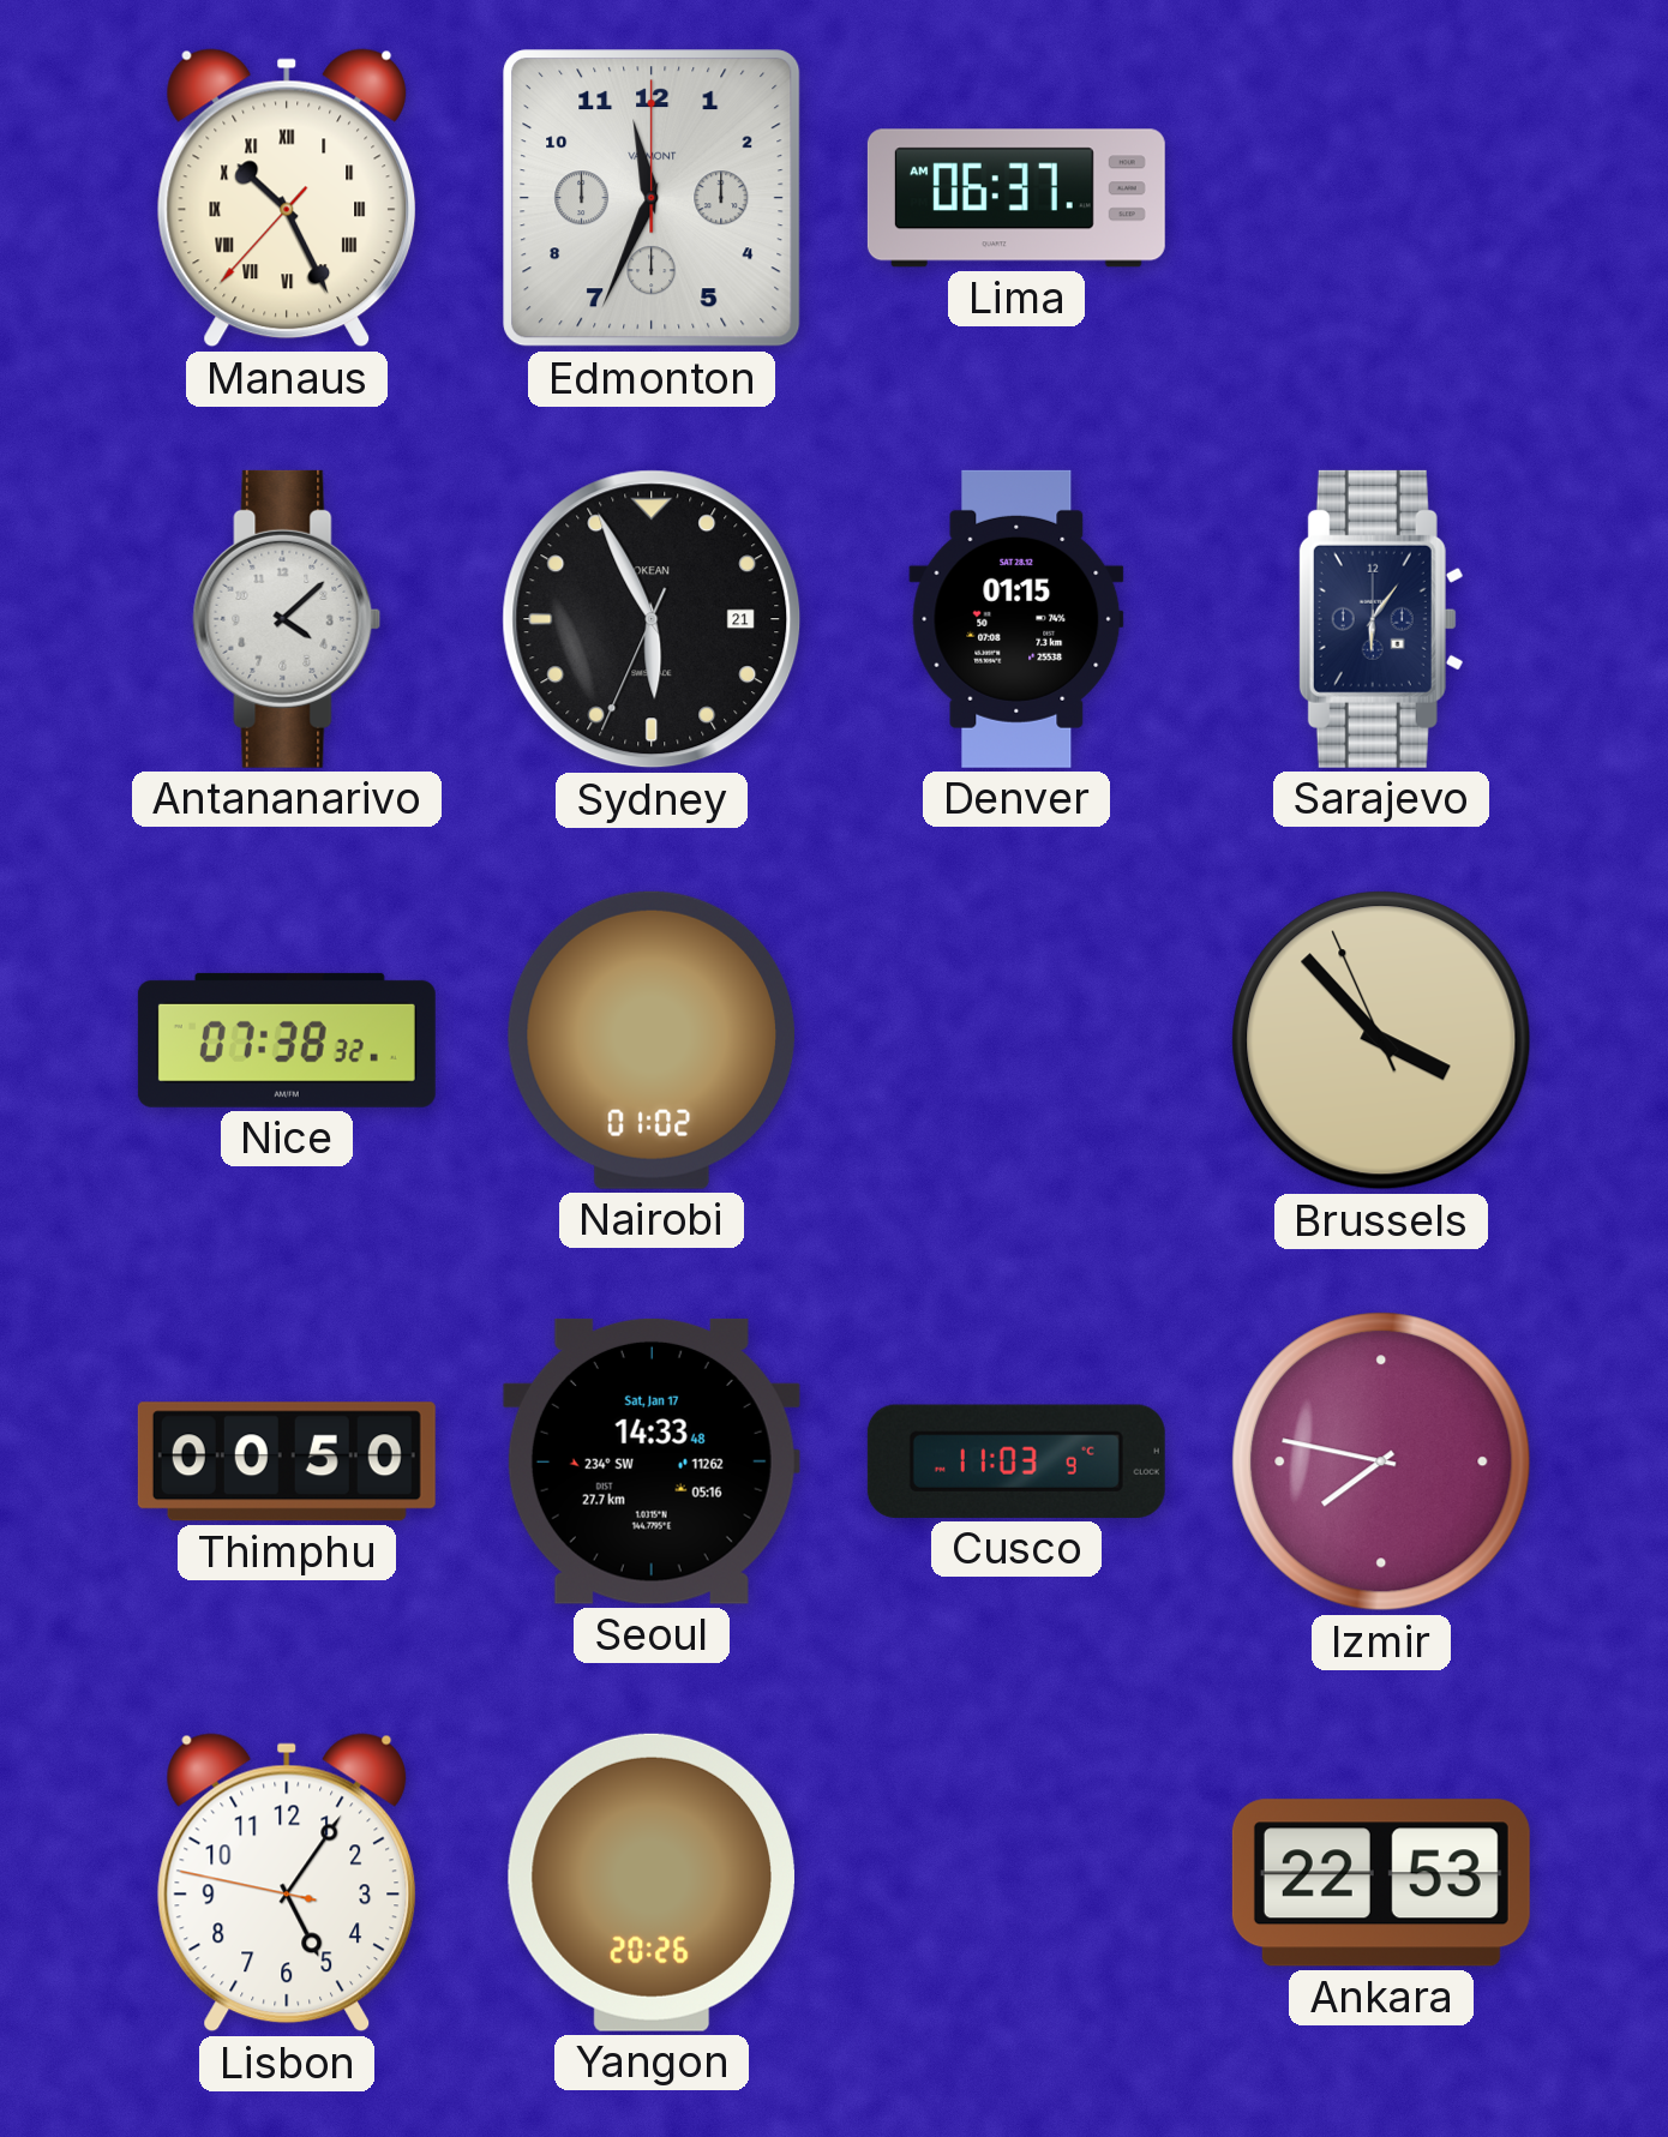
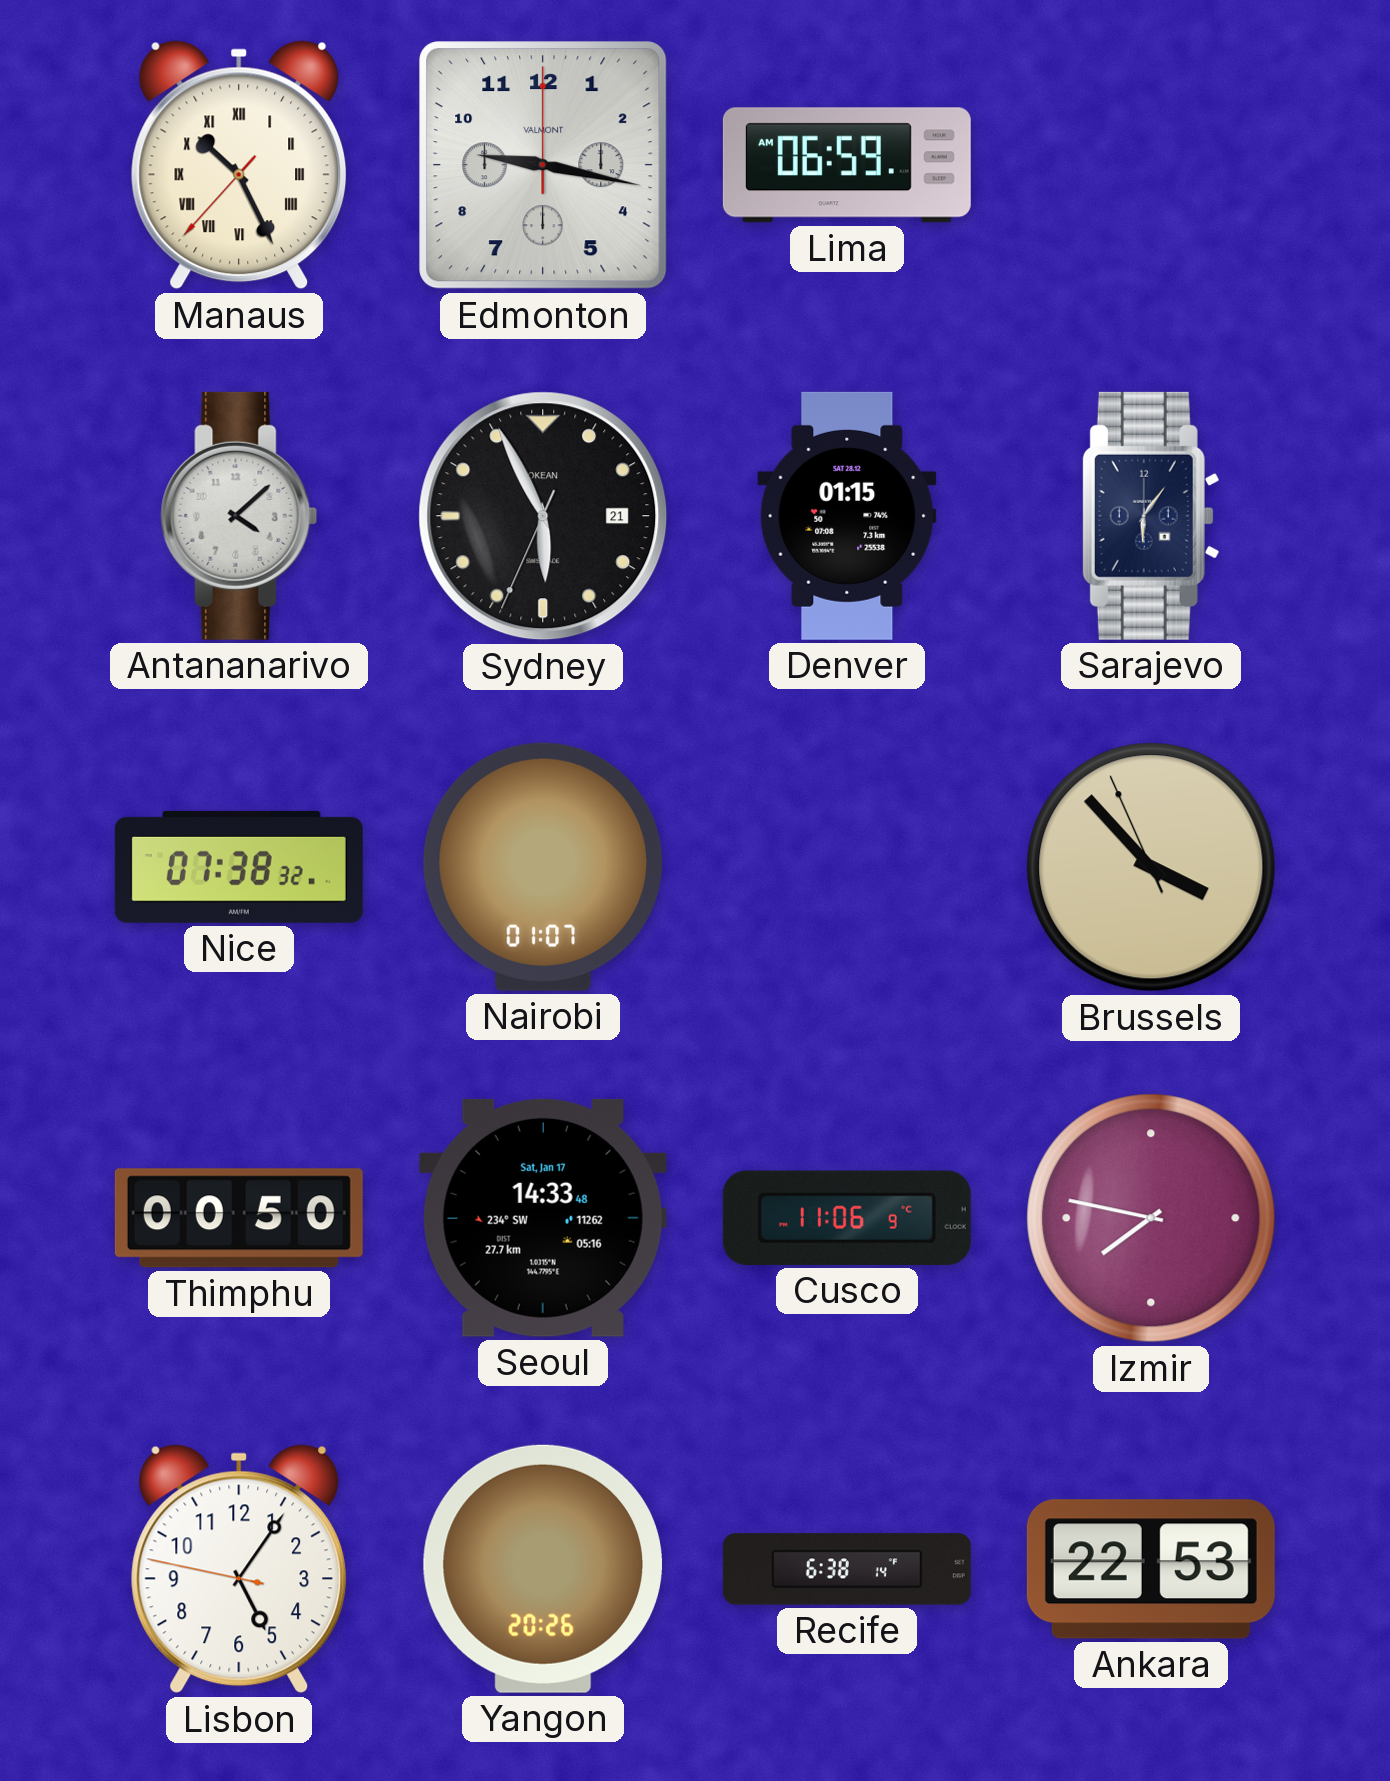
Edmonton: 11:34 -> 9:17
Lima: 06:37 -> 06:59
Nairobi: 01:02 -> 01:07
Cusco: 11:03 -> 11:06
Recife: none -> 6:38
